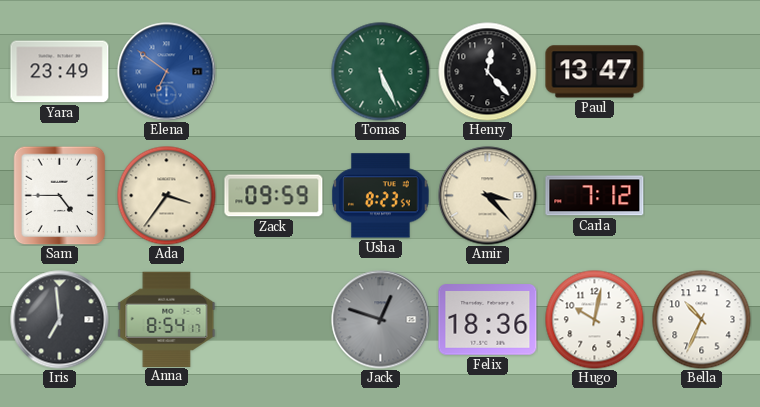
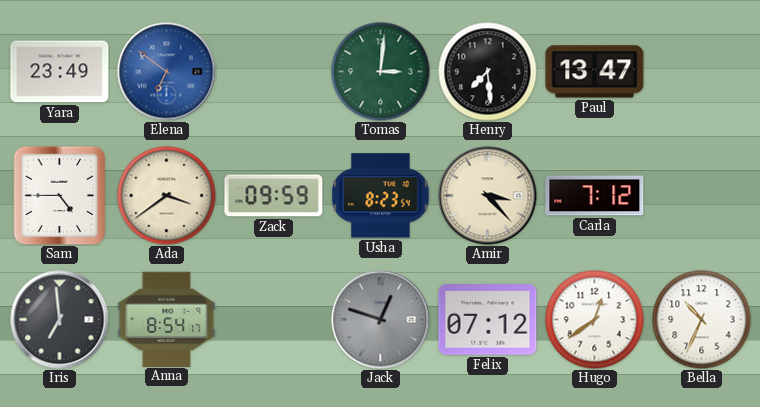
Tomas: 5:26 -> 3:01
Henry: 12:23 -> 7:29
Ada: 3:36 -> 3:39
Felix: 18:36 -> 07:12
Hugo: 10:02 -> 12:39
